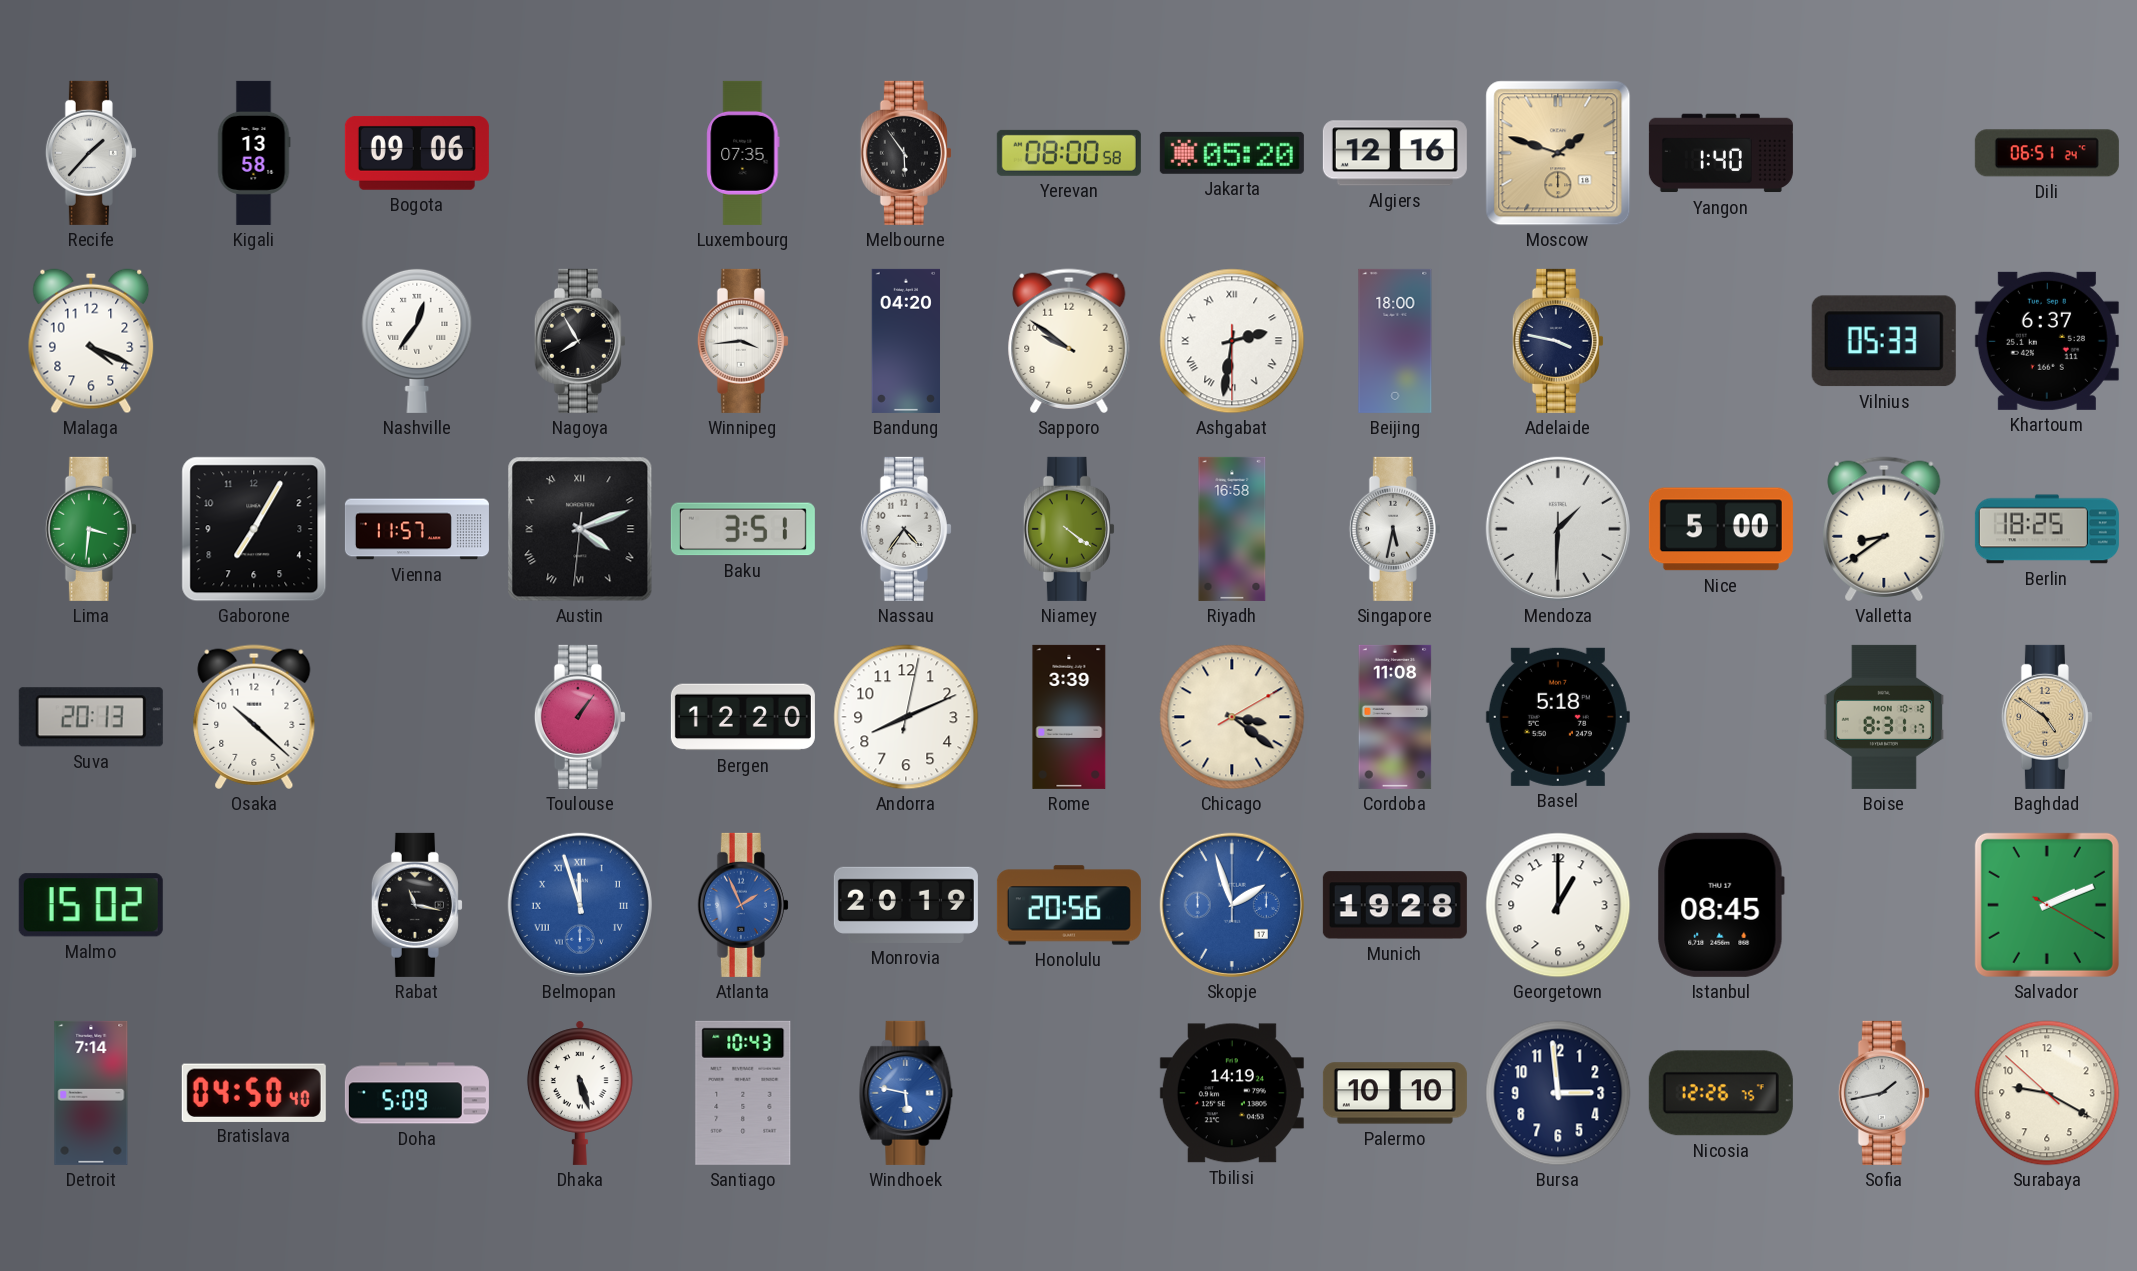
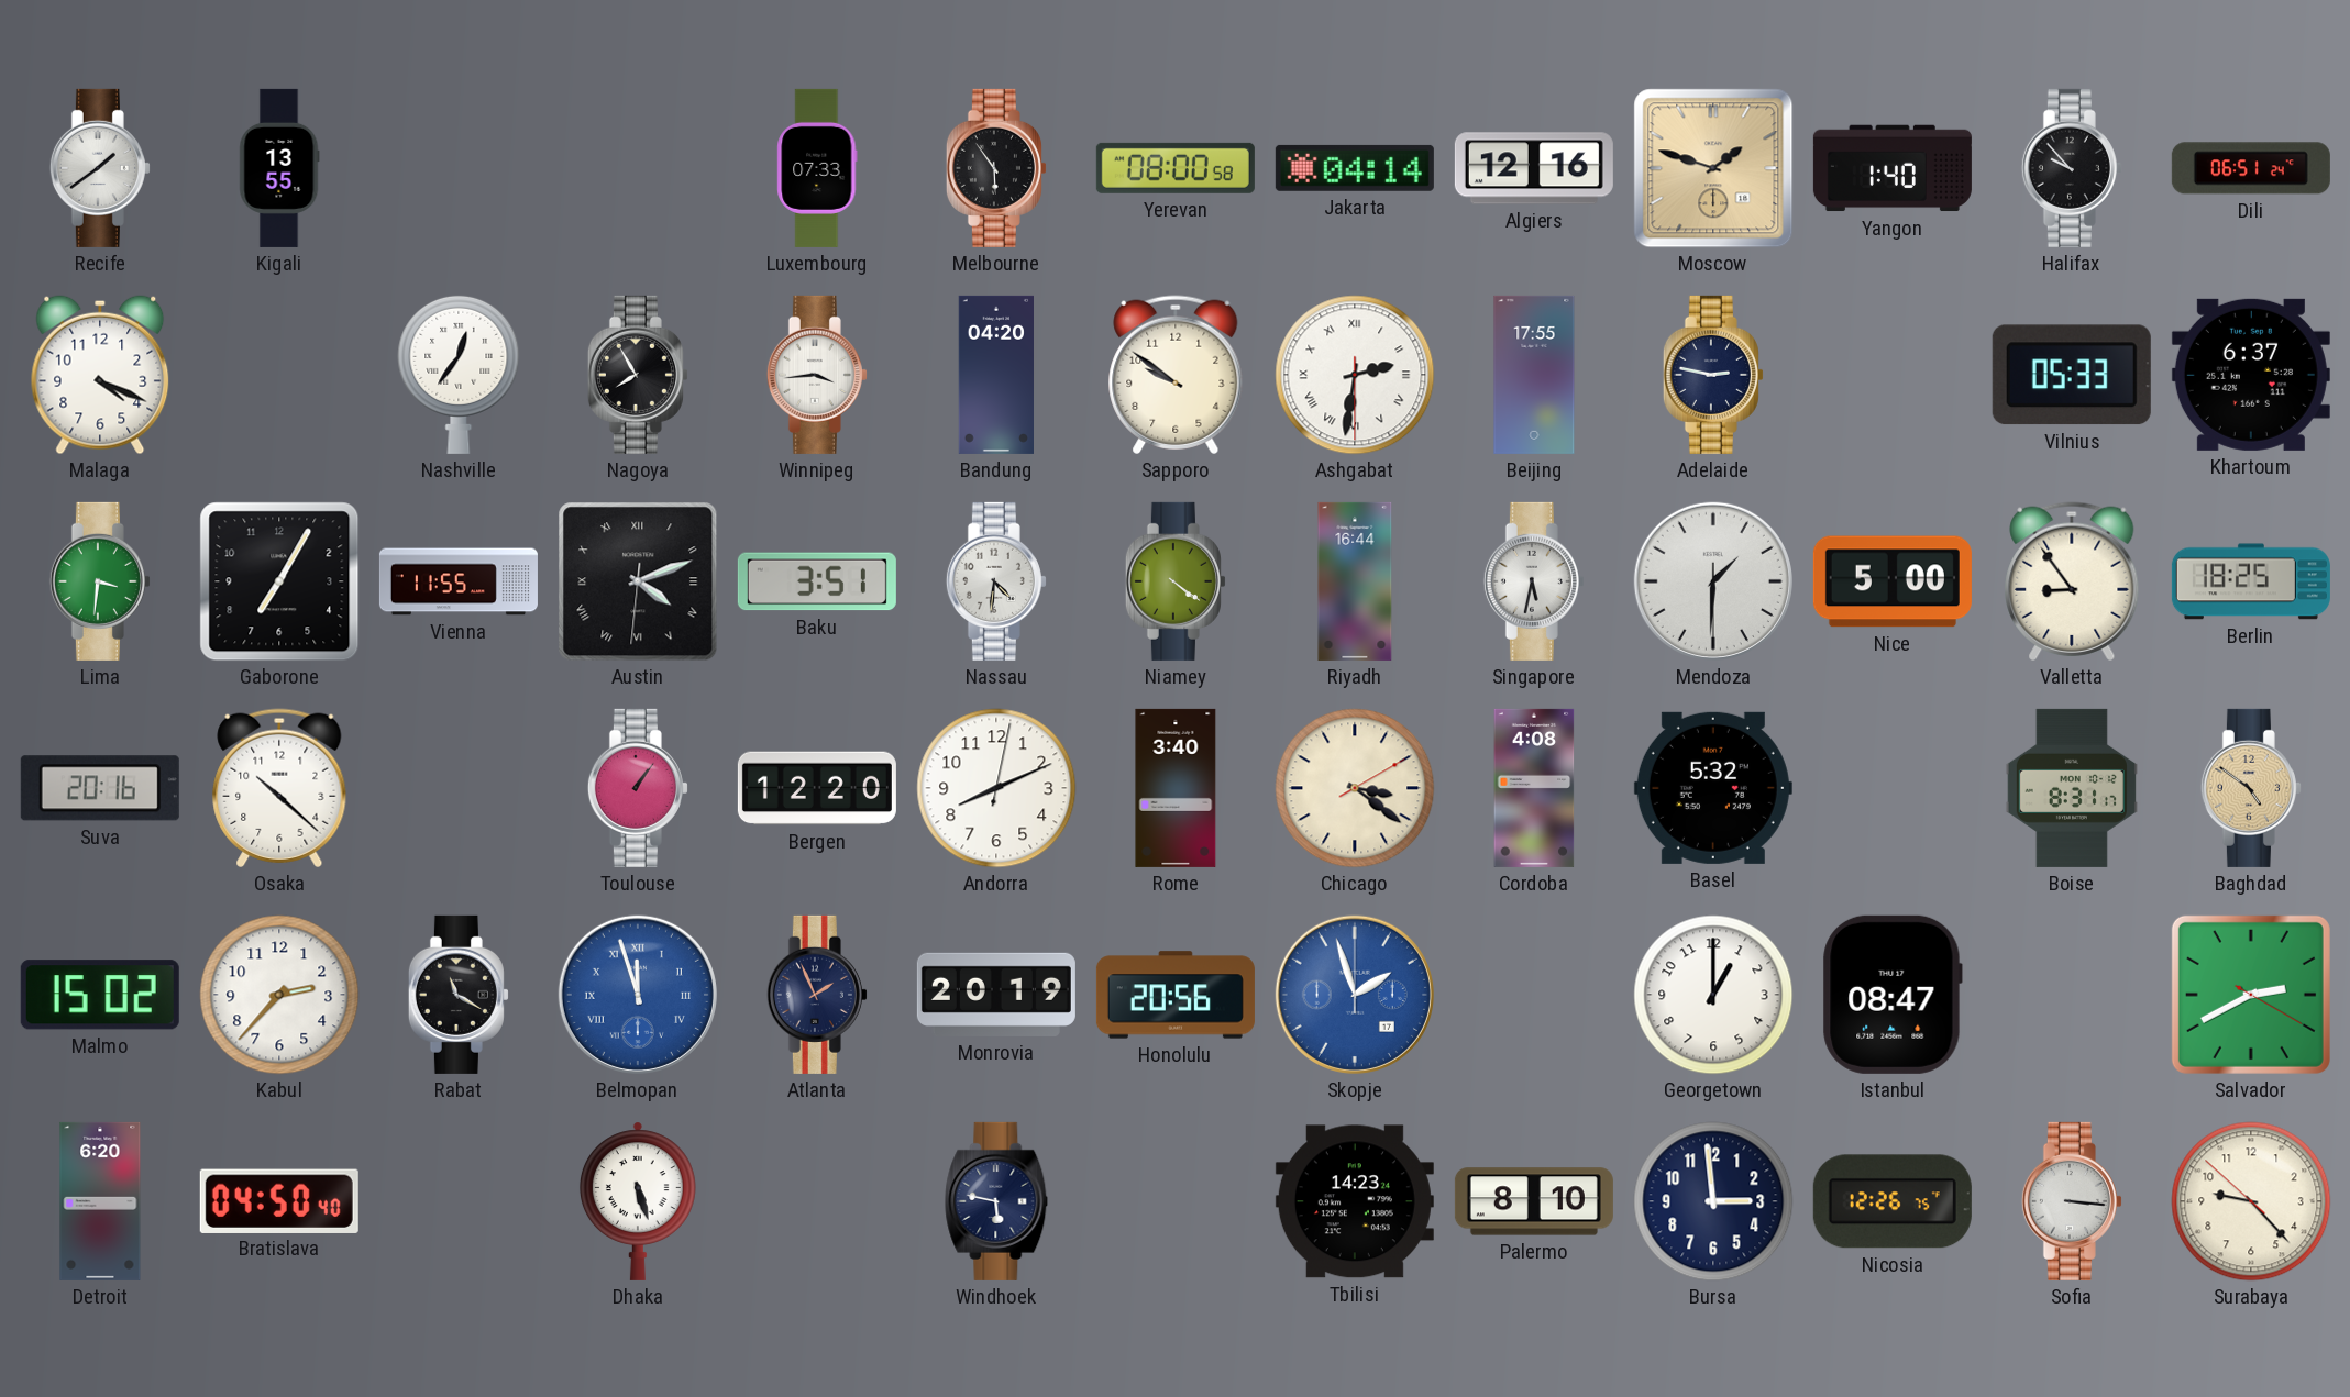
Recife: 1:37 -> 1:39
Kigali: 13:58 -> 13:55
Bogota: 09:06 -> none
Luxembourg: 07:35 -> 07:33
Jakarta: 05:20 -> 04:14
Halifax: none -> 9:53
Beijing: 18:00 -> 17:55
Adelaide: 3:47 -> 2:47
Vienna: 11:57 -> 11:55
Nassau: 4:36 -> 4:31
Riyadh: 16:58 -> 16:44
Valletta: 8:39 -> 8:54
Suva: 20:13 -> 20:16
Rome: 3:39 -> 3:40
Cordoba: 11:08 -> 4:08
Basel: 5:18 -> 5:32
Kabul: none -> 2:37
Rabat: 11:17 -> 11:20
Atlanta dial: blue -> navy
Munich: 19:28 -> none
Istanbul: 08:45 -> 08:47
Salvador: 2:11 -> 2:40
Detroit: 7:14 -> 6:20
Doha: 5:09 -> none
Santiago: 10:43 -> none
Windhoek dial: blue -> navy
Tbilisi: 14:19 -> 14:23
Palermo: 10:10 -> 8:10
Sofia: 1:43 -> 3:16
Surabaya: 9:19 -> 9:22
